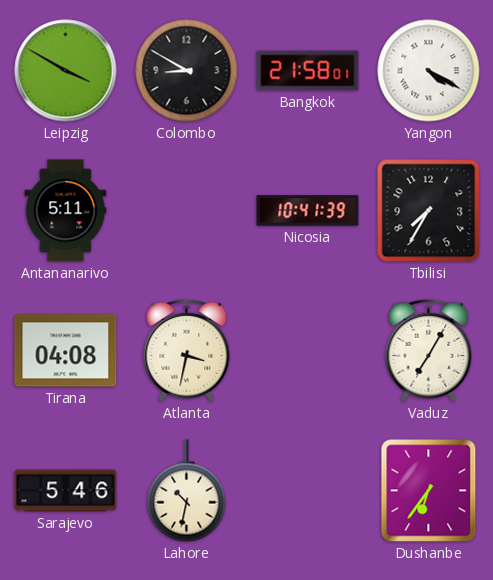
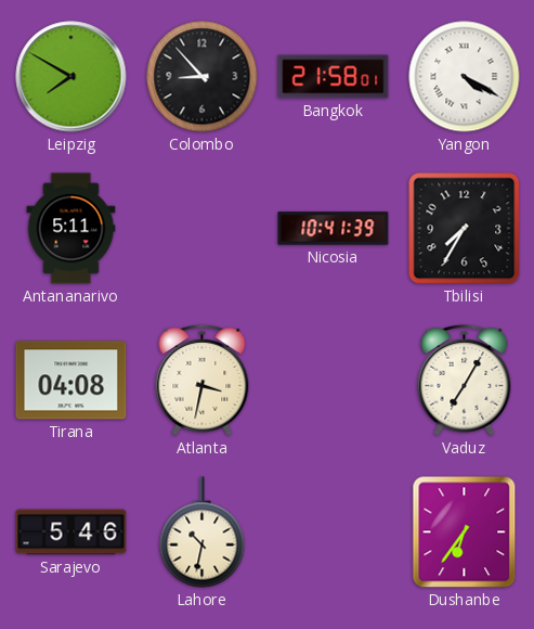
Leipzig: 3:50 -> 7:50
Colombo: 8:50 -> 8:53
